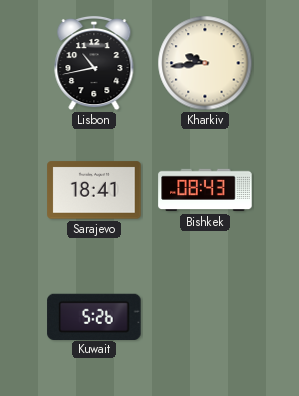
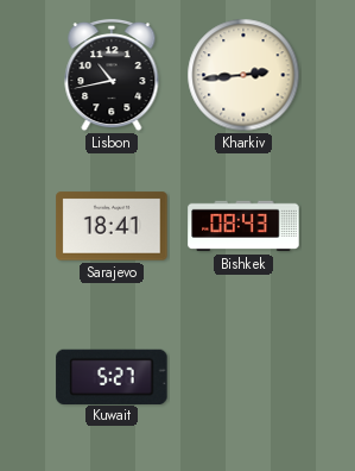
Kharkiv: 9:44 -> 2:44
Kuwait: 5:26 -> 5:27
